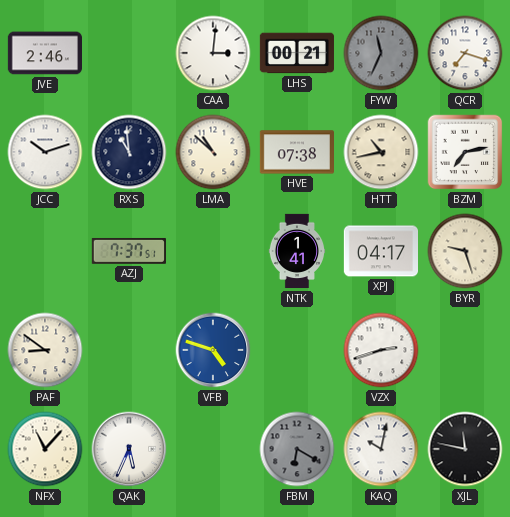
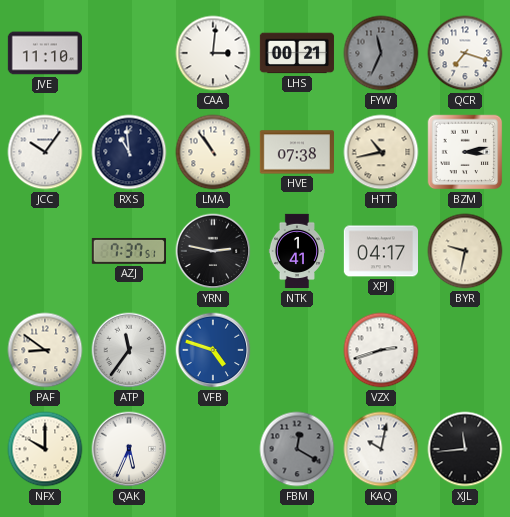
JVE: 2:46 -> 11:10
JCC: 10:12 -> 10:06
LMA: 10:52 -> 10:54
BZM: 7:13 -> 3:13
YRN: none -> 2:47
BYR: 9:27 -> 9:32
ATP: none -> 11:36
NFX: 11:07 -> 10:00
FBM: 6:20 -> 12:20
XJL: 11:47 -> 11:44
